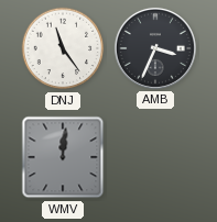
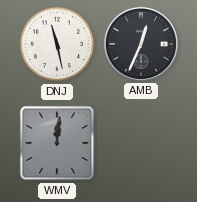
DNJ: 11:24 -> 11:28
AMB: 3:34 -> 12:34
